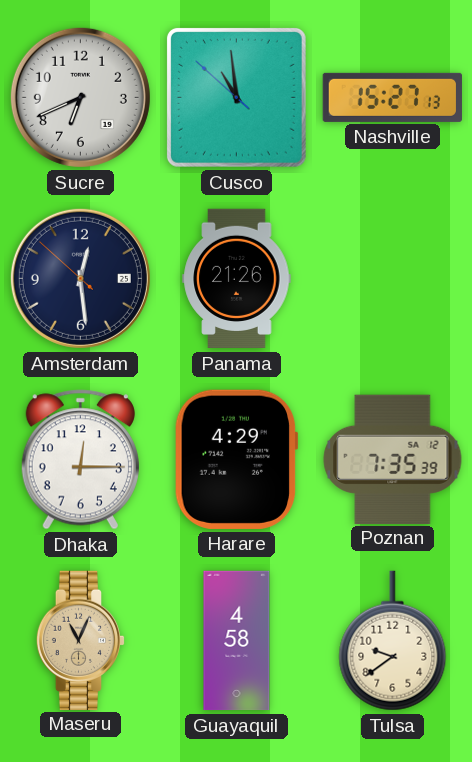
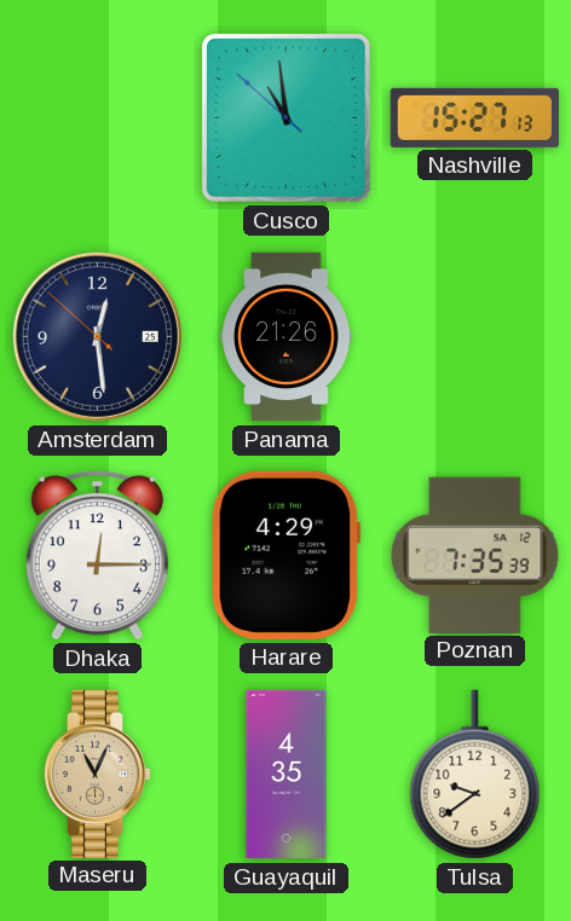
Sucre: 6:41 -> none
Guayaquil: 4:58 -> 4:35
